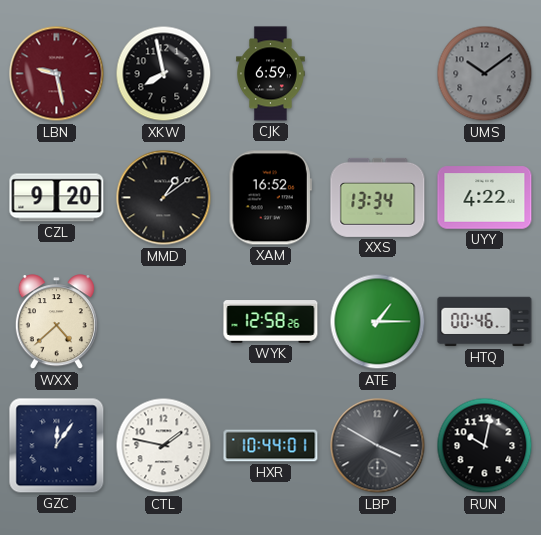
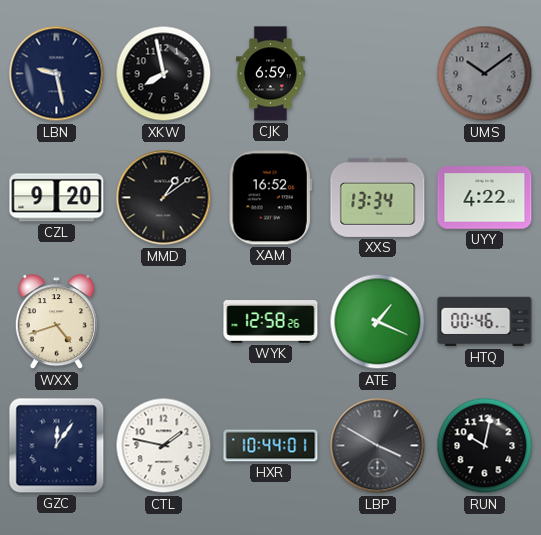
LBN dial: burgundy -> navy
WXX: 4:38 -> 4:42
ATE: 1:15 -> 1:19
